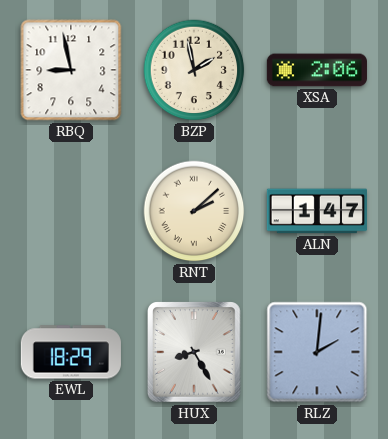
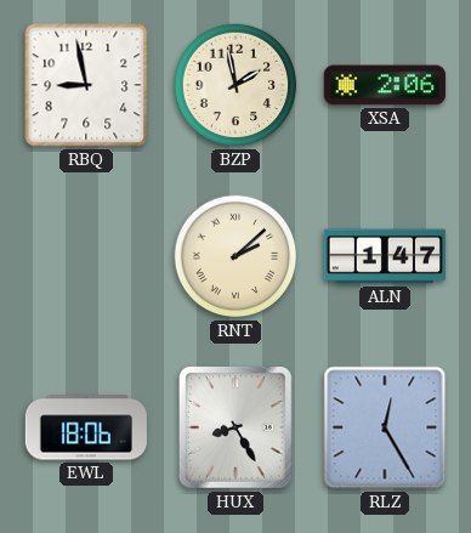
EWL: 18:29 -> 18:06
RLZ: 2:01 -> 12:25
